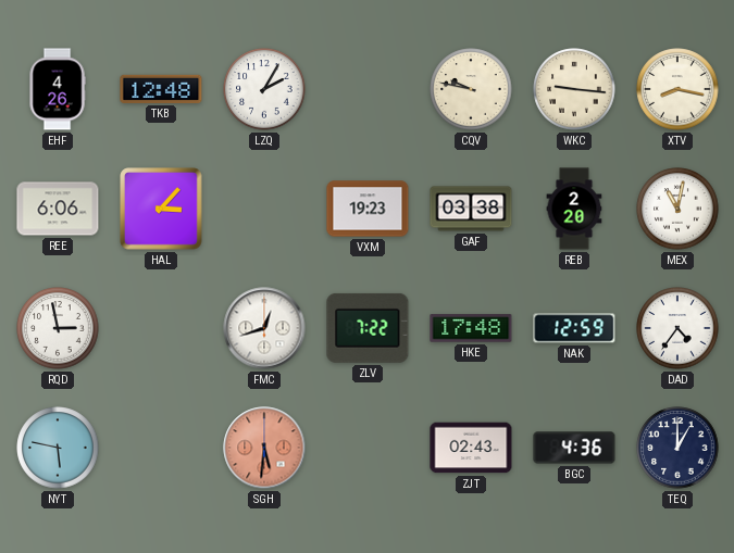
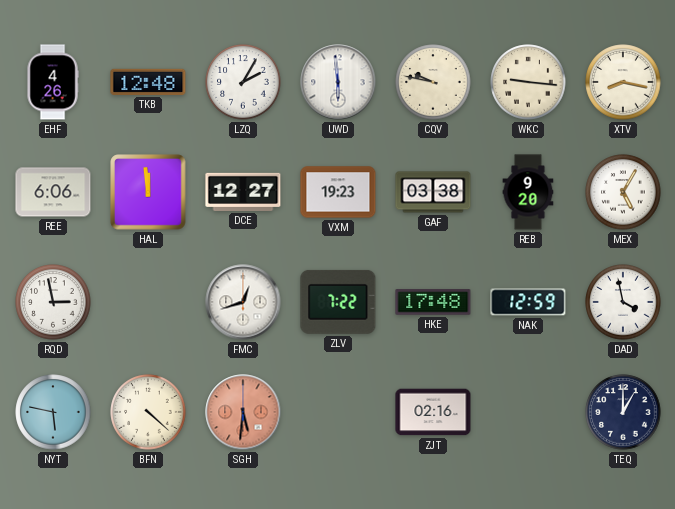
UWD: none -> 5:59
HAL: 3:07 -> 11:59
DCE: none -> 12:27
REB: 2:20 -> 9:20
MEX: 11:02 -> 5:05
DAD: 4:36 -> 3:58
BFN: none -> 4:22
ZJT: 02:43 -> 02:16
BGC: 4:36 -> none
